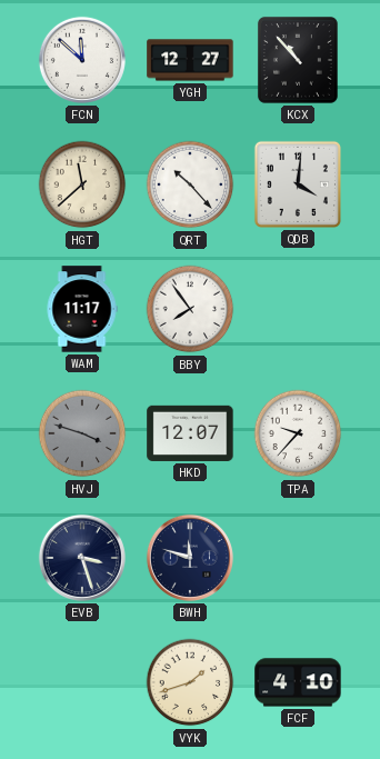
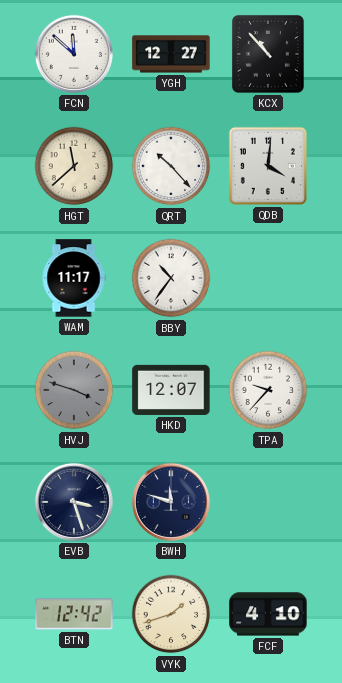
BBY: 7:54 -> 10:36
BTN: none -> 12:42
